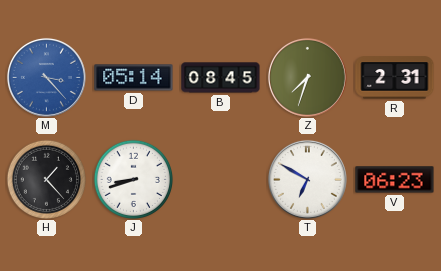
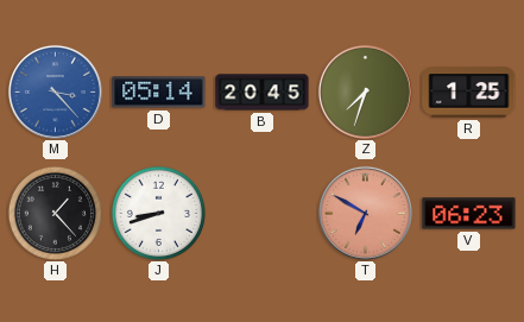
B: 08:45 -> 20:45
R: 2:31 -> 1:25
T dial: white -> salmon
